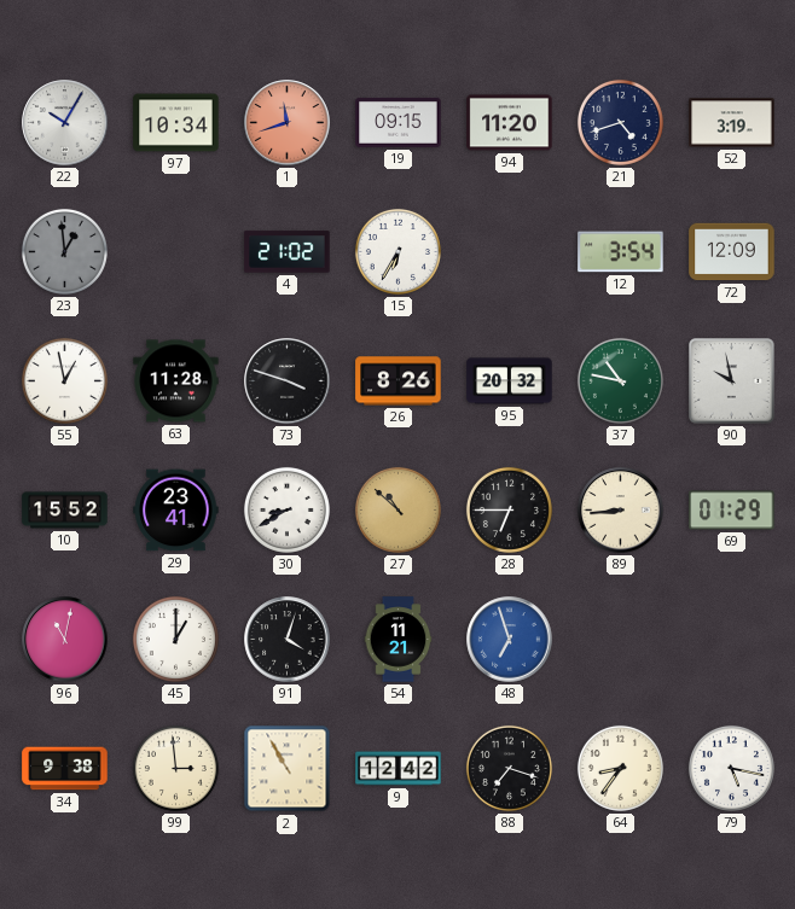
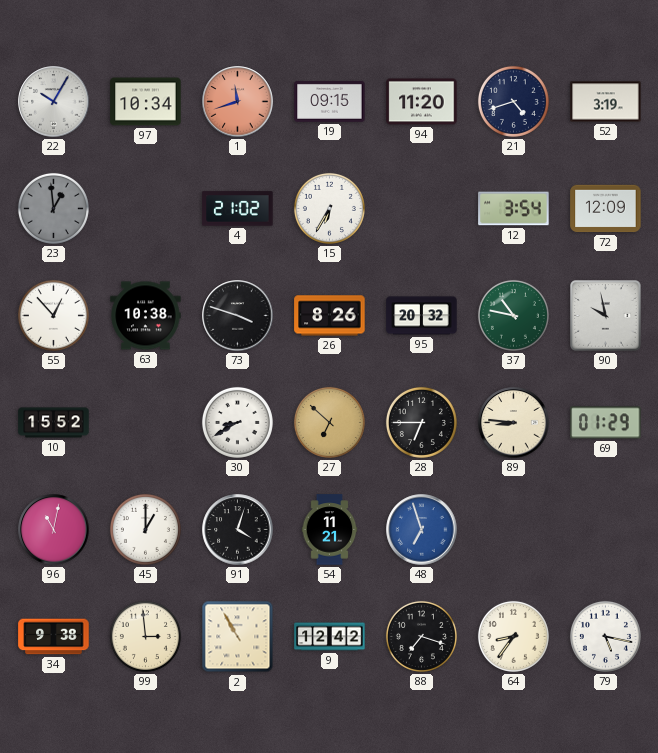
55: 12:58 -> 12:53
63: 11:28 -> 10:38
29: 23:41 -> none
27: 10:52 -> 6:52
89: 8:44 -> 8:46
